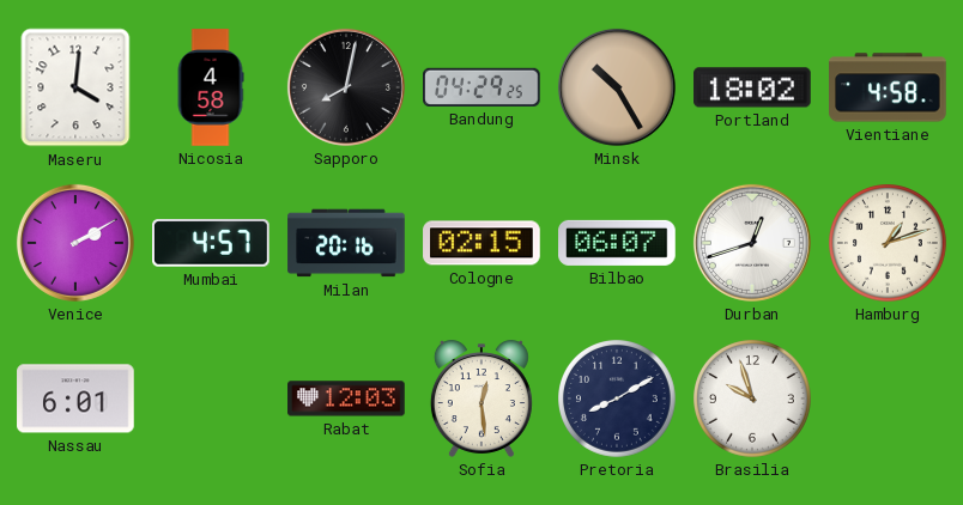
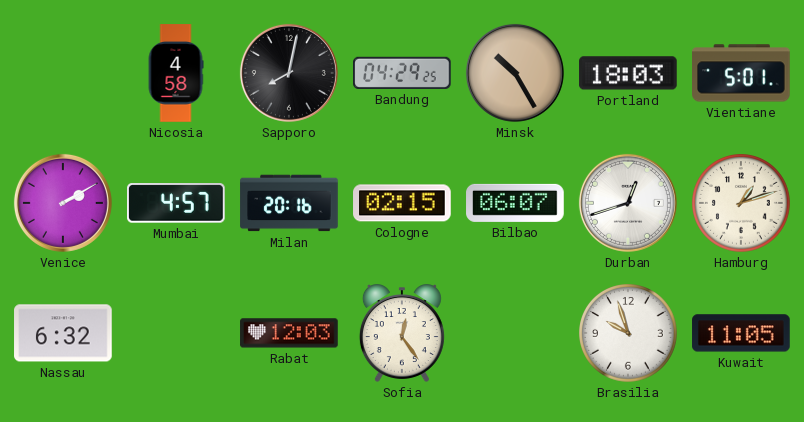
Maseru: 4:01 -> none
Portland: 18:02 -> 18:03
Vientiane: 4:58 -> 5:01
Nassau: 6:01 -> 6:32
Sofia: 12:29 -> 12:24
Pretoria: 8:10 -> none
Kuwait: none -> 11:05
